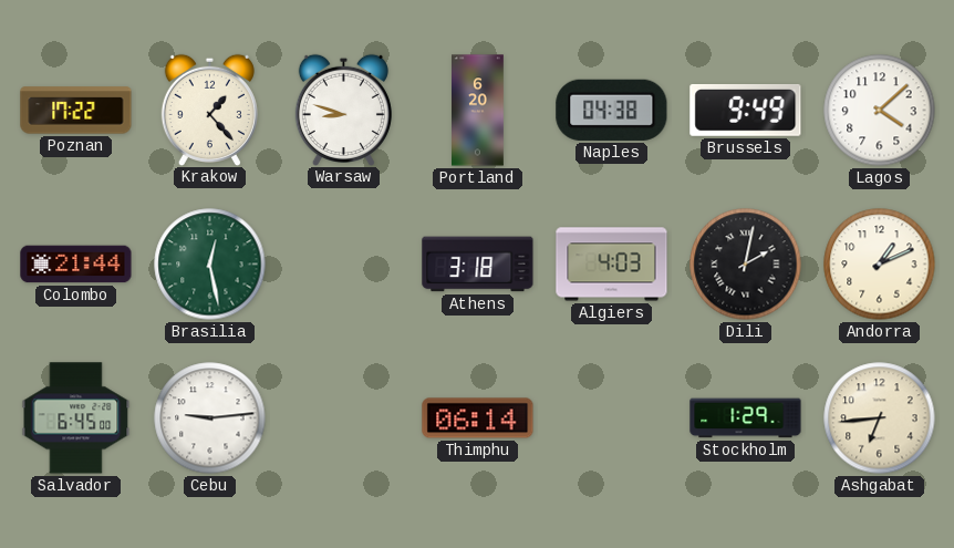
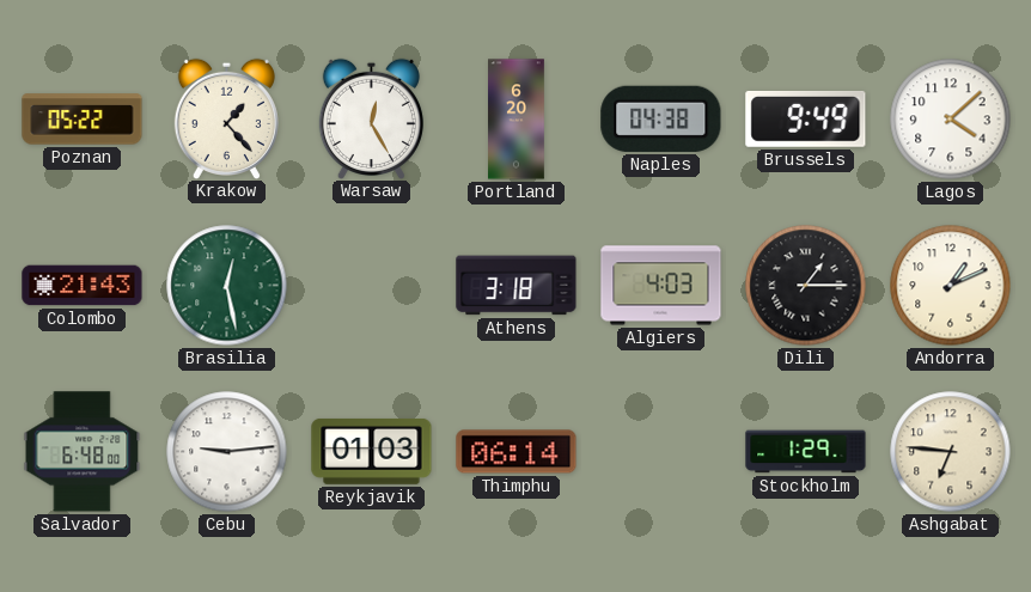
Poznan: 17:22 -> 05:22
Warsaw: 8:48 -> 12:25
Colombo: 21:44 -> 21:43
Dili: 2:02 -> 1:15
Salvador: 6:45 -> 6:48
Reykjavik: none -> 01:03
Ashgabat: 6:44 -> 6:46
